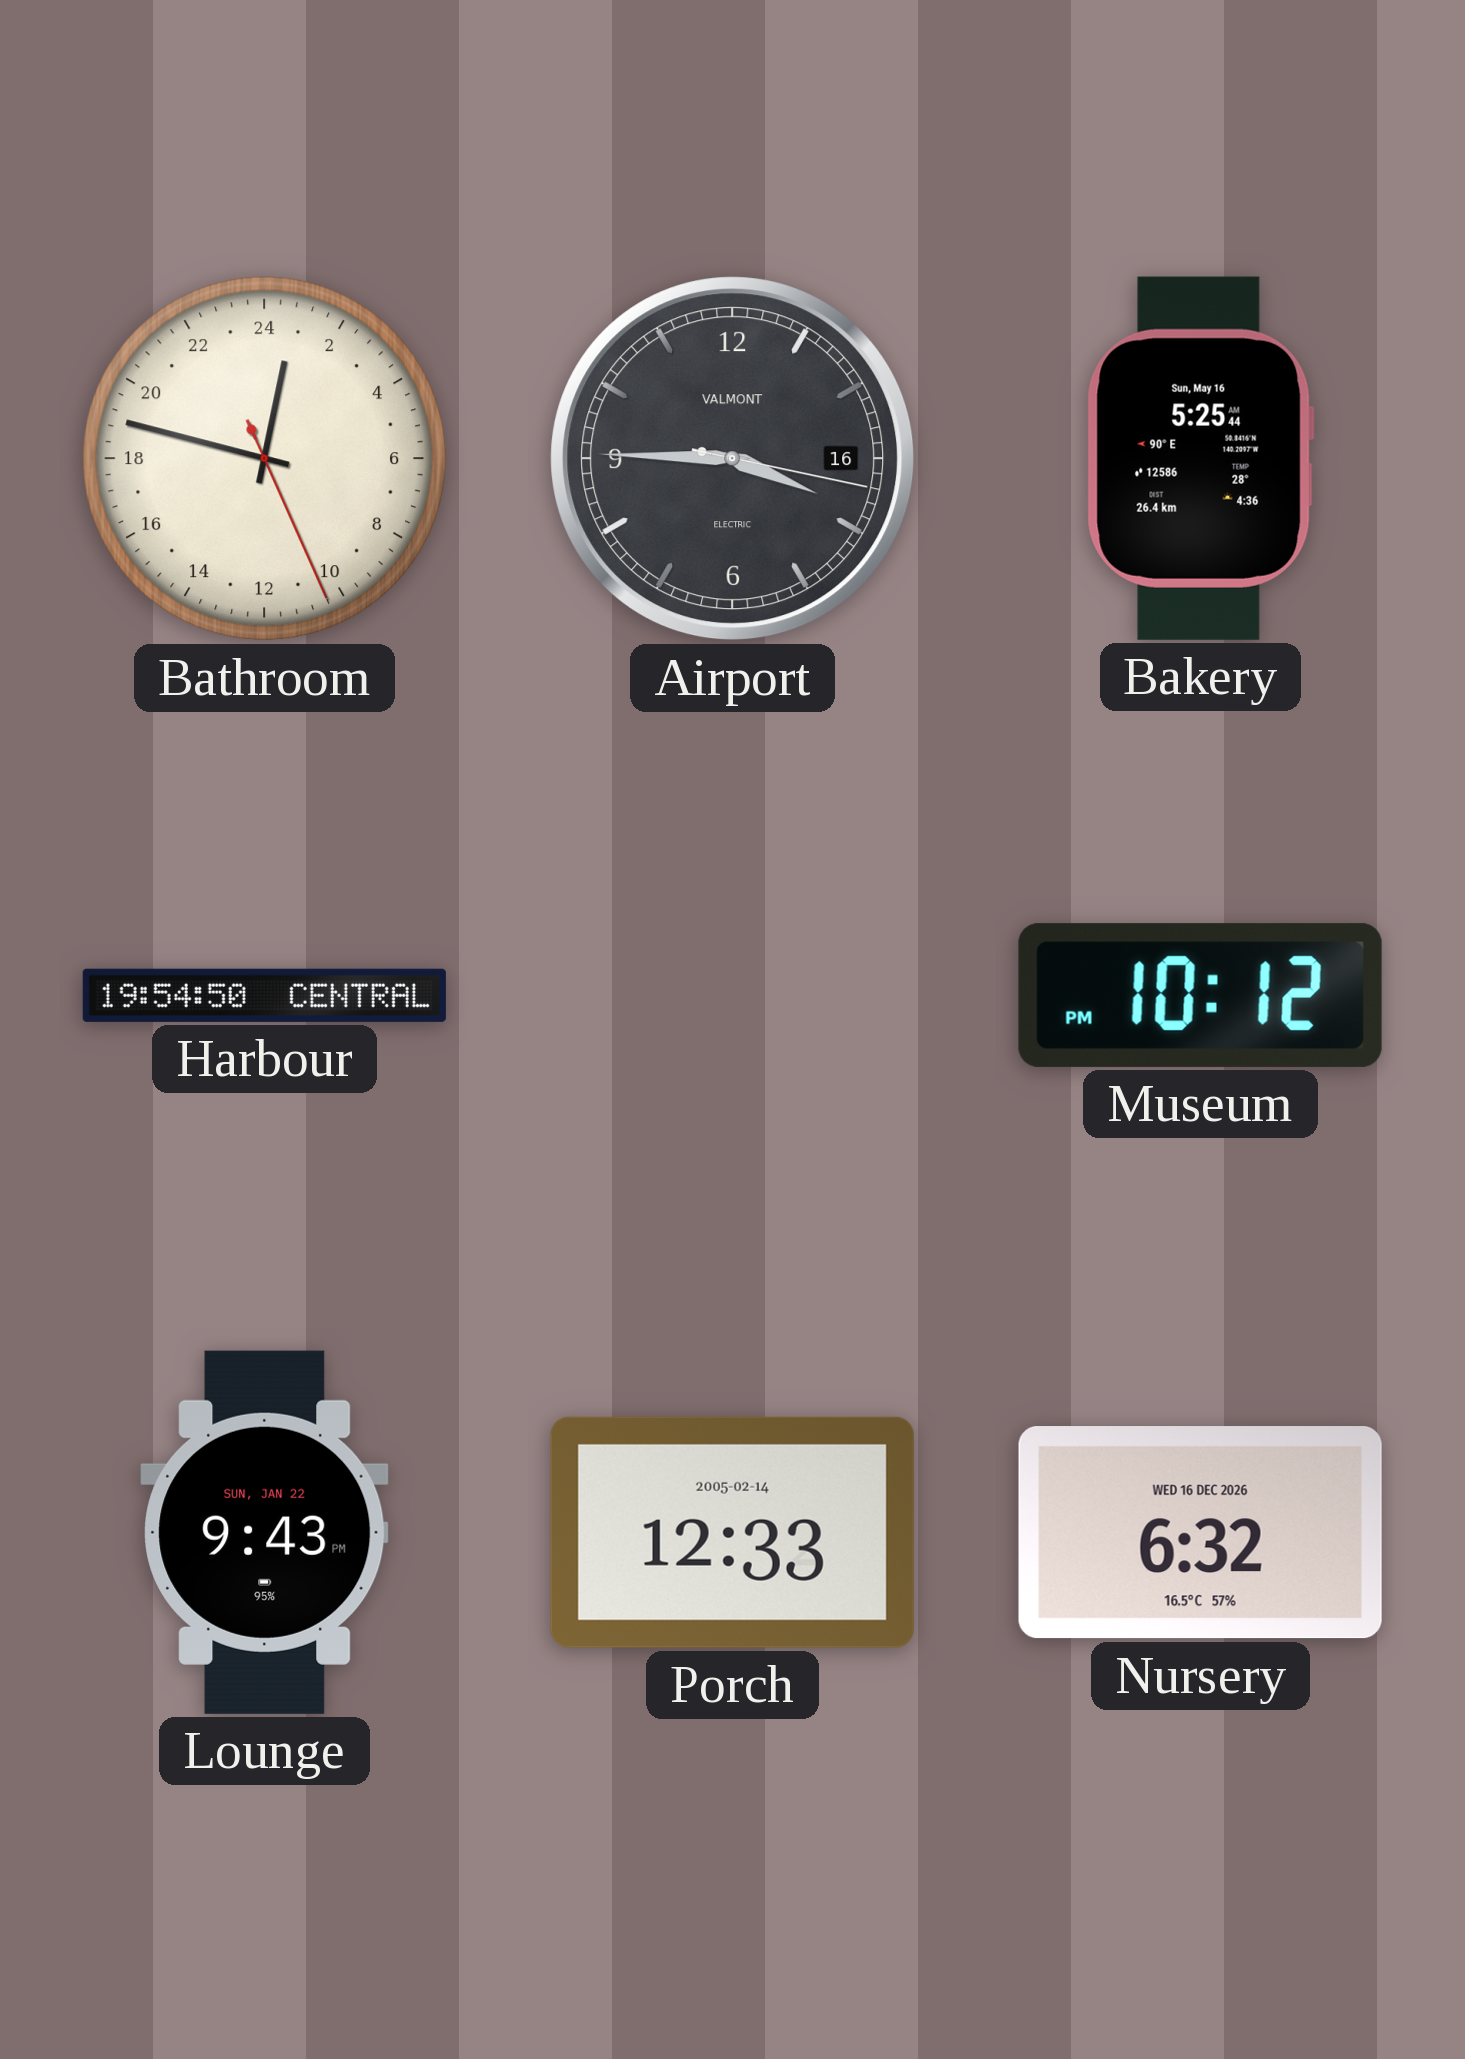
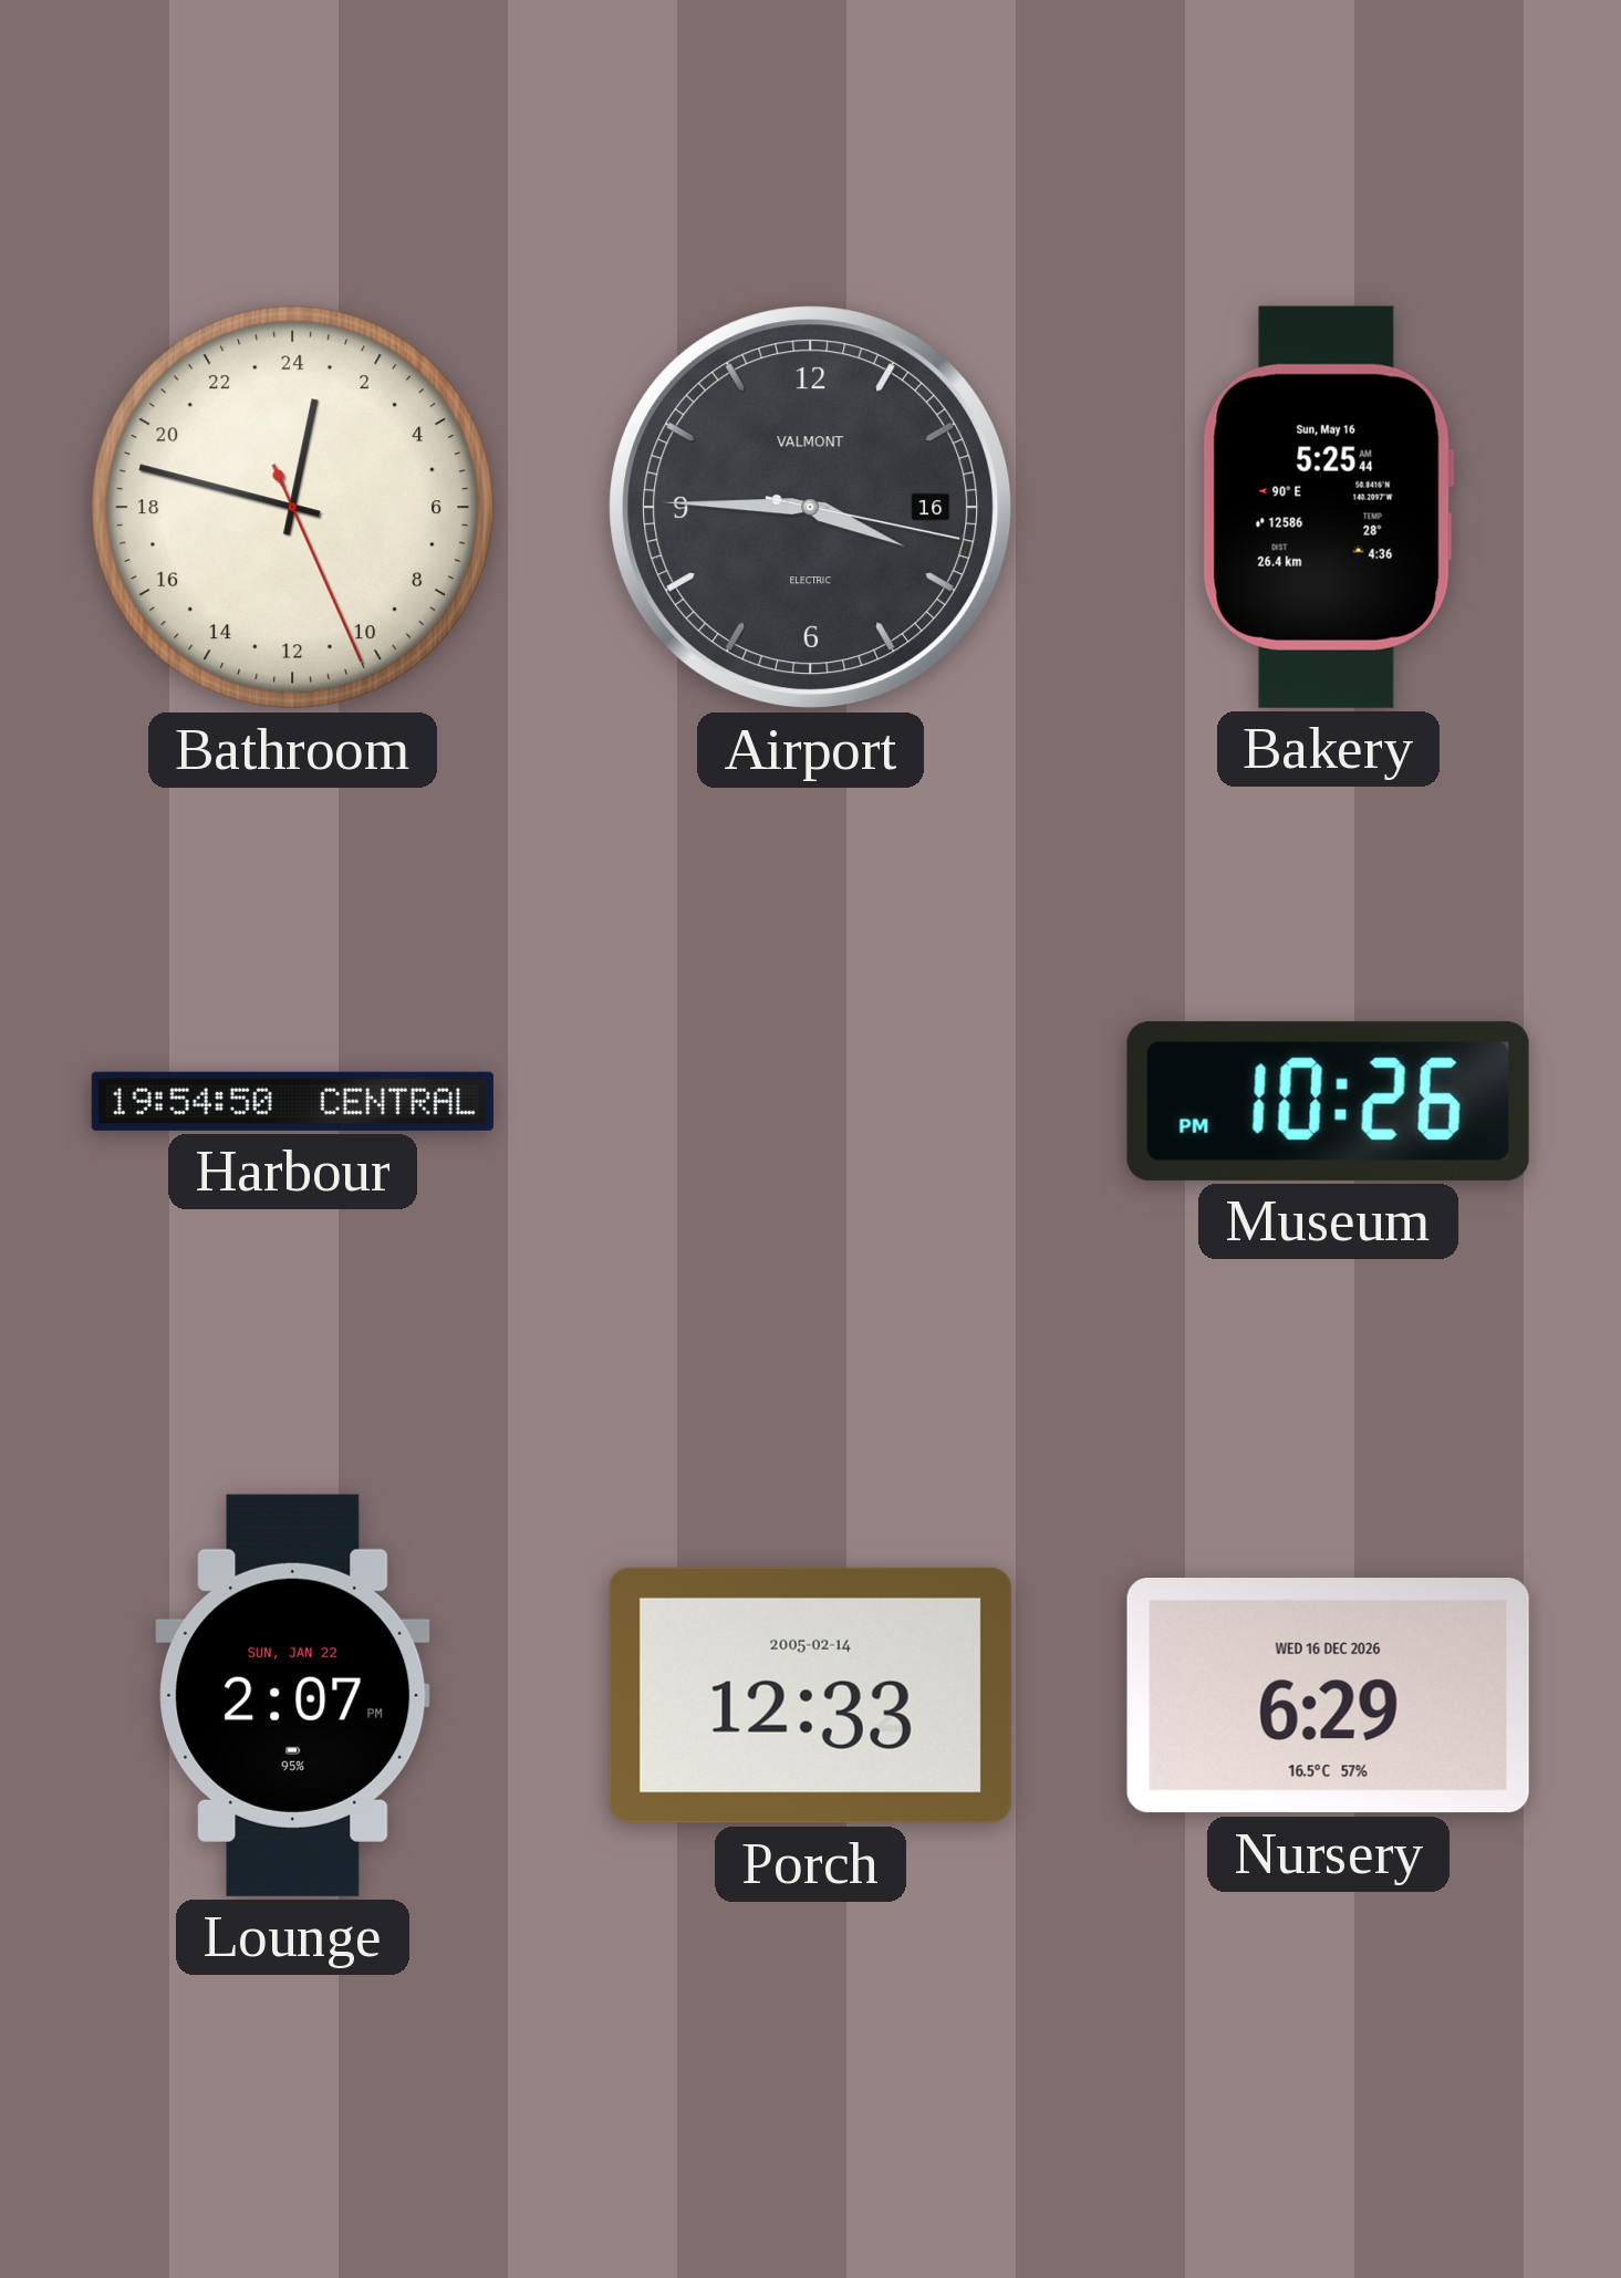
Museum: 10:12 -> 10:26
Lounge: 9:43 -> 2:07
Nursery: 6:32 -> 6:29
